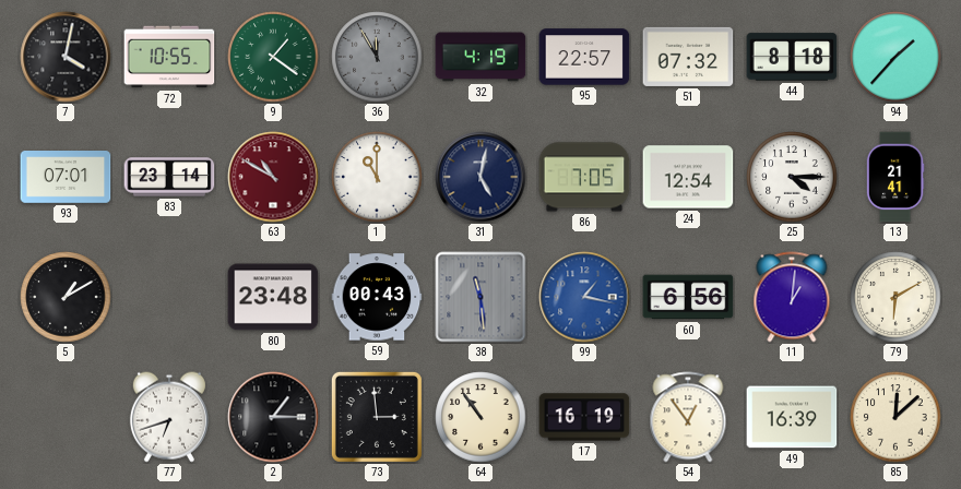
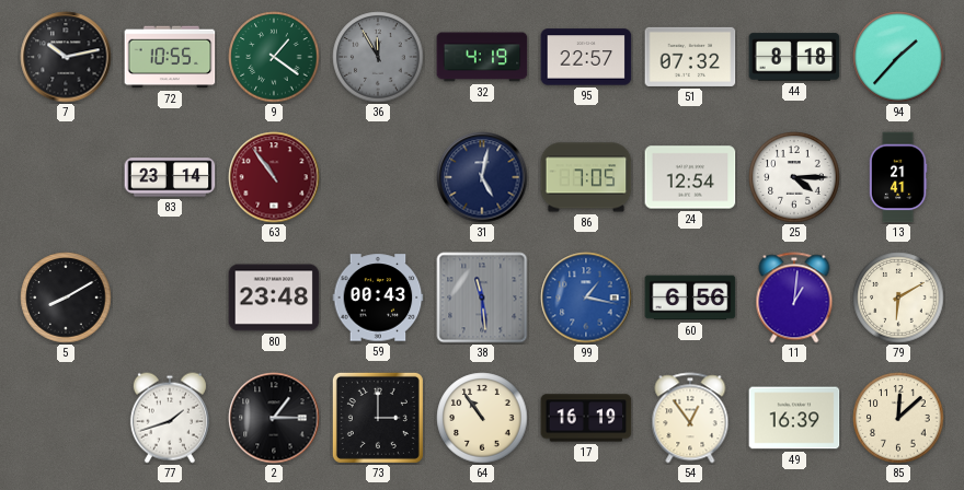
7: 4:02 -> 10:13
93: 07:01 -> none
63: 10:50 -> 10:54
1: 11:00 -> none
5: 1:10 -> 8:10
77: 6:42 -> 1:42
73: 2:59 -> 3:00
